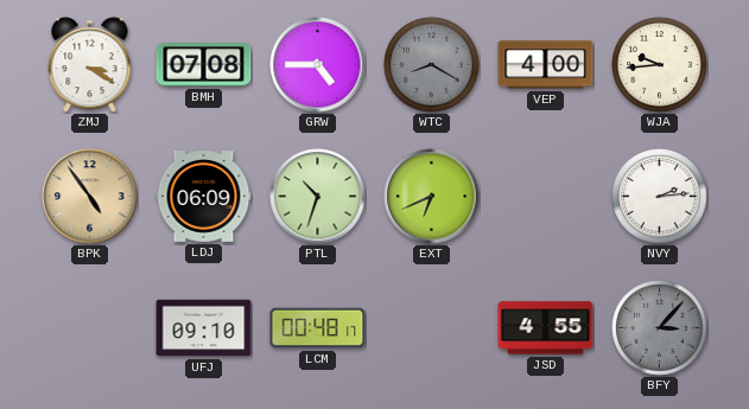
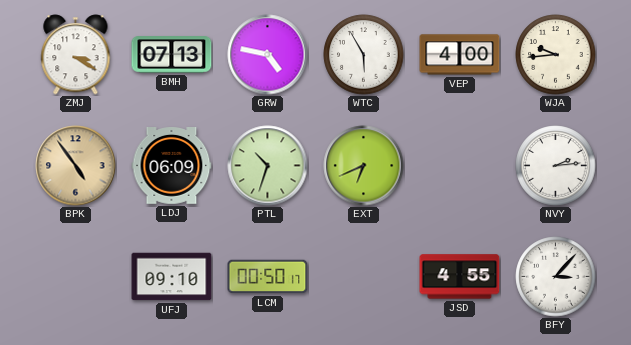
BMH: 07:08 -> 07:13
GRW: 4:45 -> 4:47
WTC: 8:20 -> 5:55
WTC dial: grey -> white
LCM: 00:48 -> 00:50
BFY dial: grey -> white
